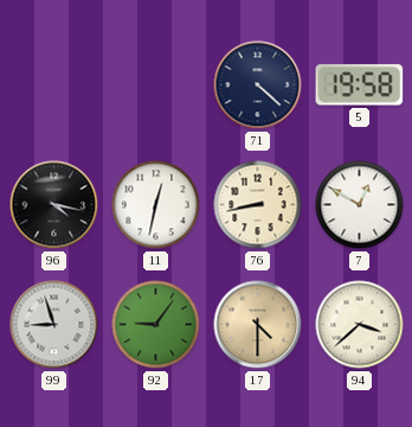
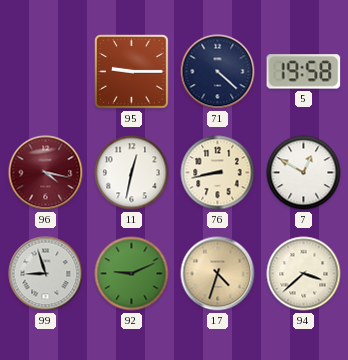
95: none -> 9:15
96 dial: black -> burgundy
92: 9:06 -> 9:11
17: 4:30 -> 4:33
